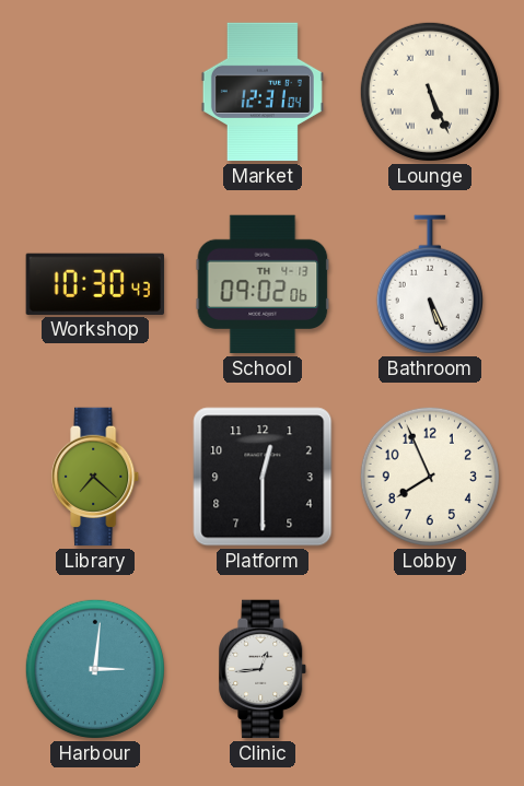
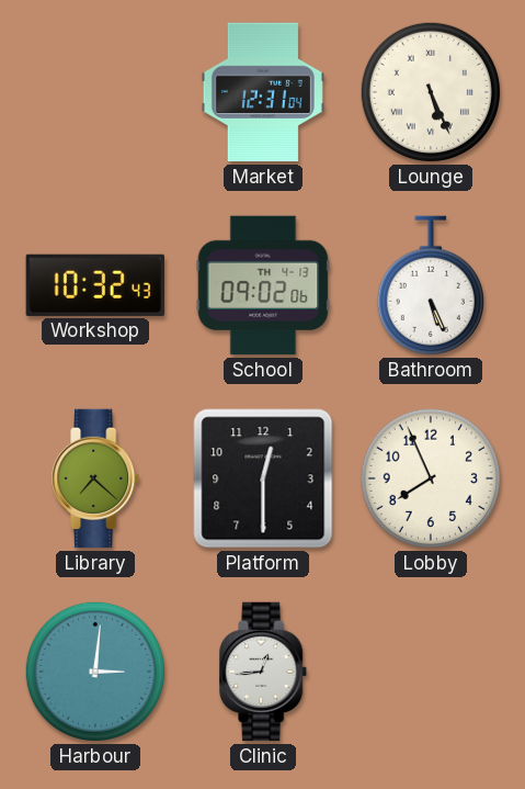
Workshop: 10:30 -> 10:32
